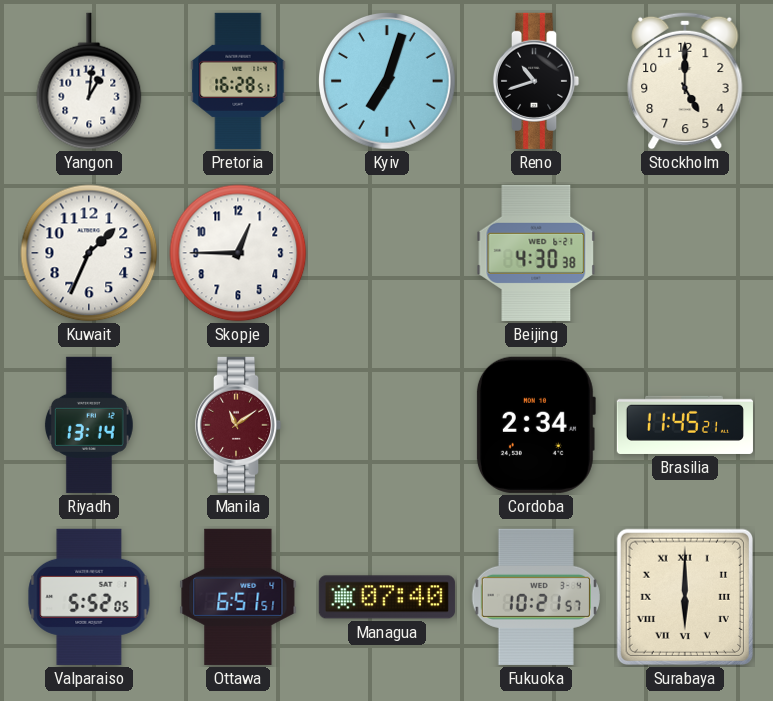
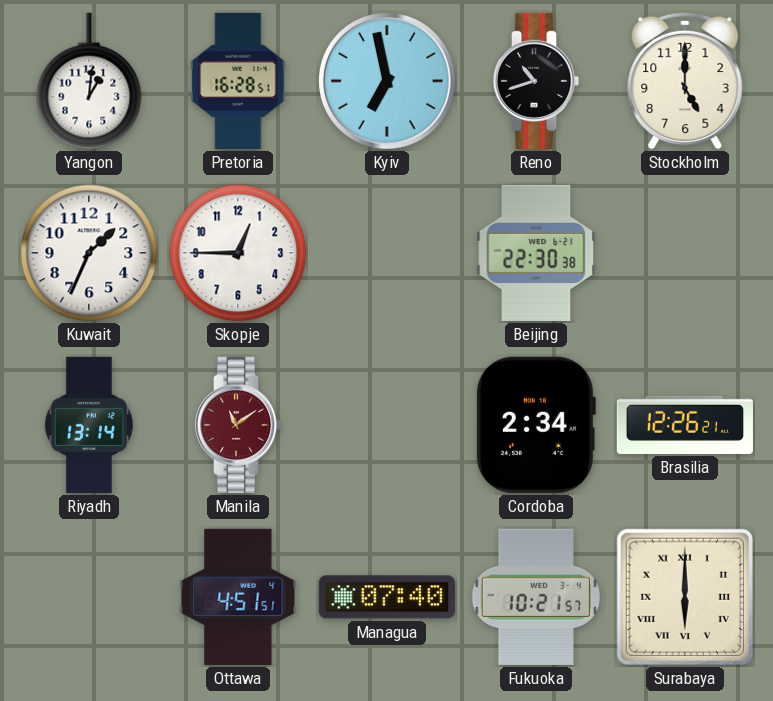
Kyiv: 7:03 -> 6:58
Beijing: 4:30 -> 22:30
Brasilia: 11:45 -> 12:26
Valparaiso: 5:52 -> none
Ottawa: 6:51 -> 4:51
